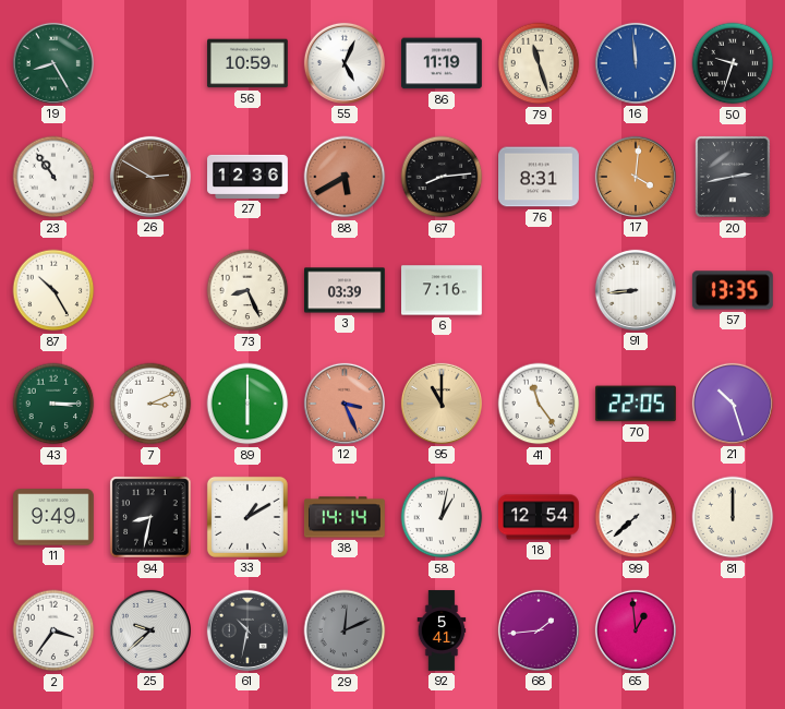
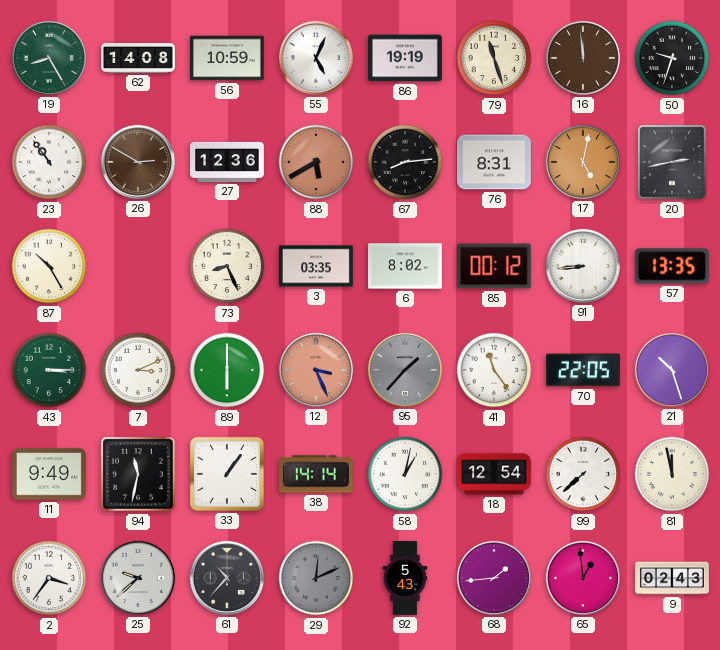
62: none -> 14:08
86: 11:19 -> 19:19
16 dial: blue -> brown
17: 4:01 -> 5:02
3: 03:39 -> 03:35
6: 7:16 -> 8:02
85: none -> 00:12
95: 11:00 -> 1:37
95 dial: champagne -> grey
94: 8:32 -> 11:32
33: 1:10 -> 1:06
81: 12:00 -> 11:58
61: 10:32 -> 10:37
92: 5:41 -> 5:43
9: none -> 02:43
